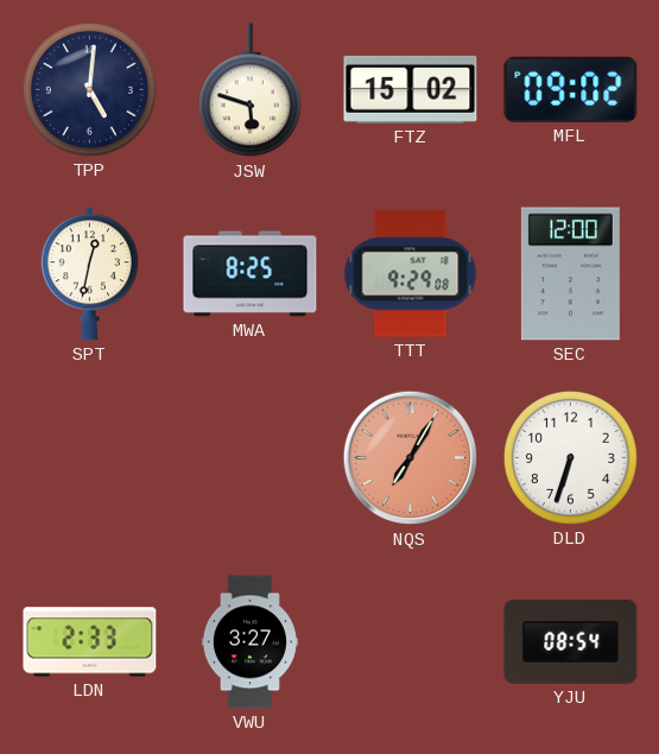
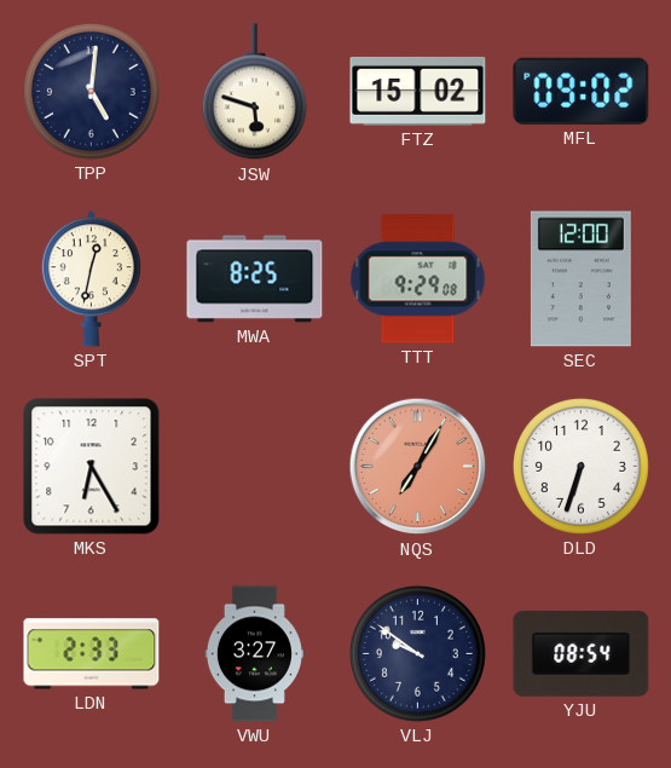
MKS: none -> 6:25
VLJ: none -> 9:51
